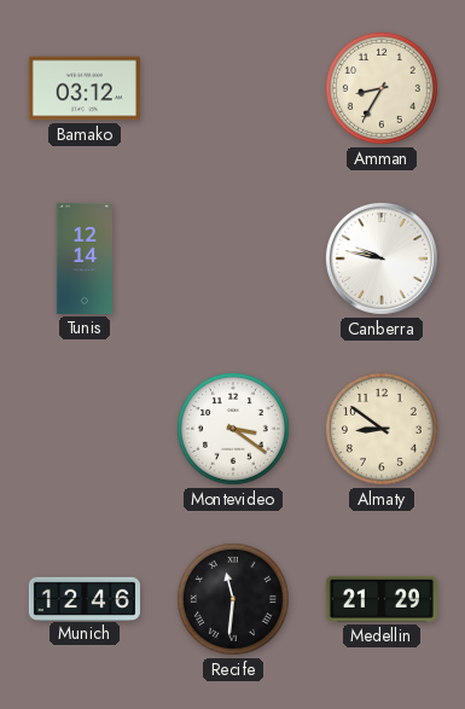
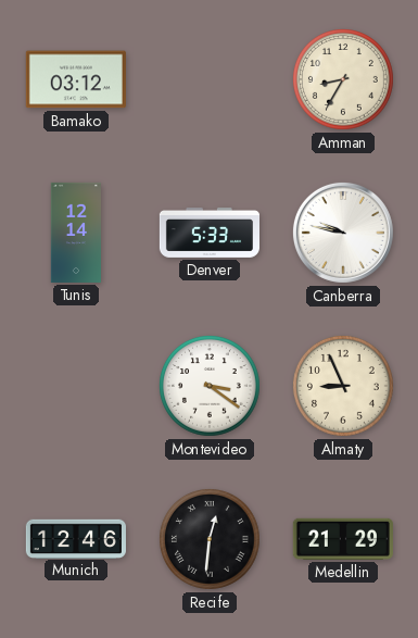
Denver: none -> 5:33
Almaty: 8:51 -> 8:56
Recife: 11:31 -> 12:31
